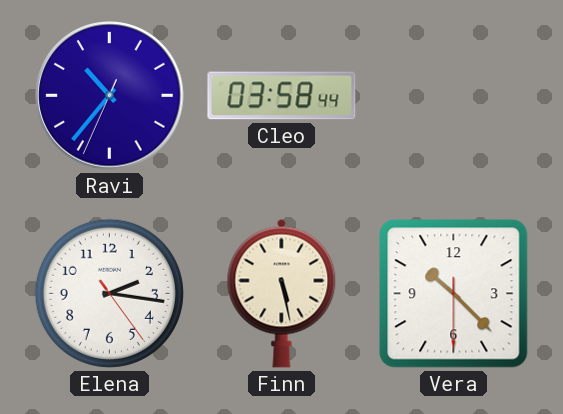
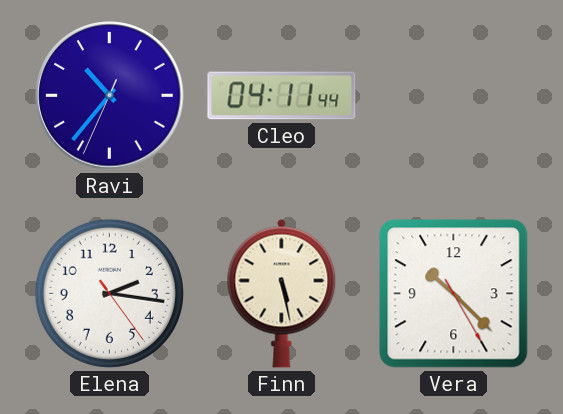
Cleo: 03:58 -> 04:11
Vera: 10:22:30 -> 10:22:25
